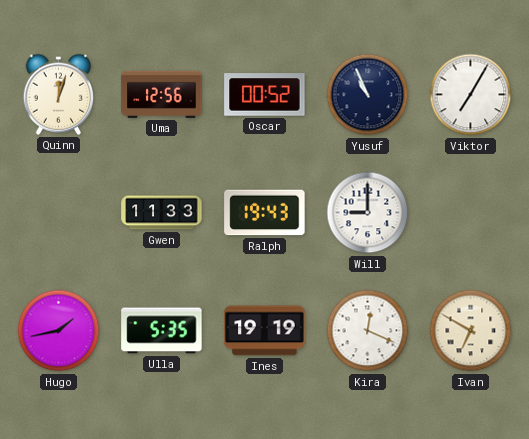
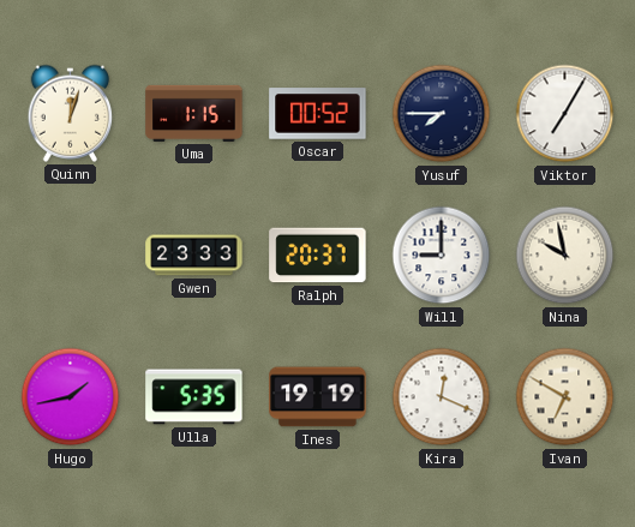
Uma: 12:56 -> 1:15
Yusuf: 10:56 -> 7:45
Gwen: 11:33 -> 23:33
Ralph: 19:43 -> 20:37
Nina: none -> 9:58
